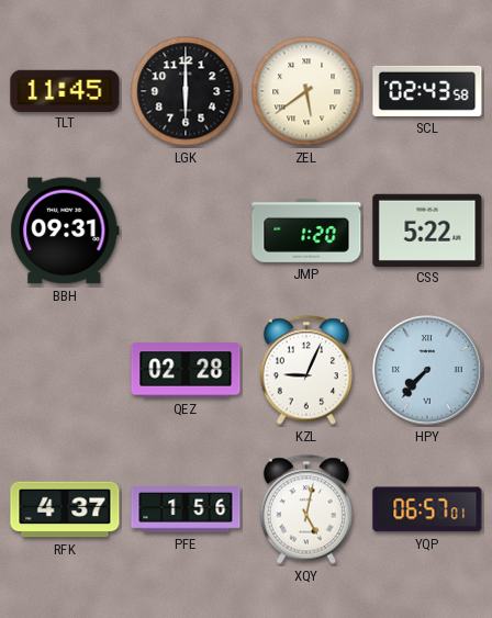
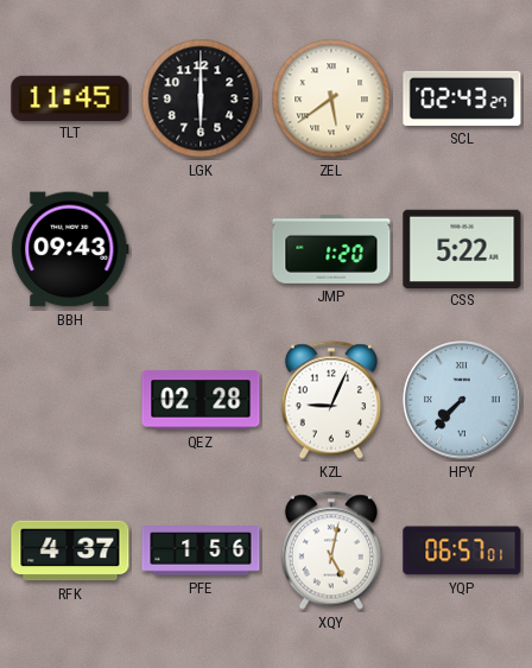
SCL: 02:43:58 -> 02:43:27
BBH: 09:31 -> 09:43
